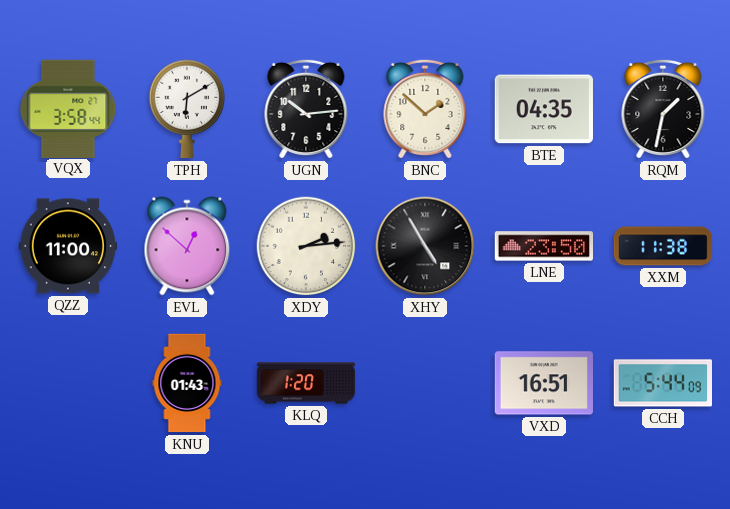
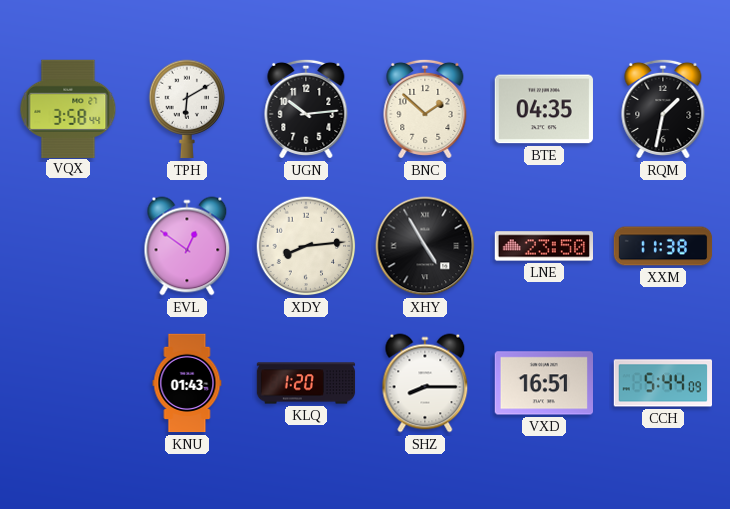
QZZ: 11:00 -> none
EVL: 12:52 -> 12:51
XDY: 2:14 -> 8:14
SHZ: none -> 8:15
